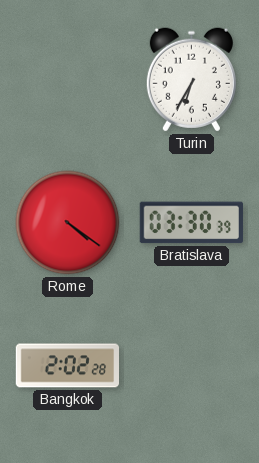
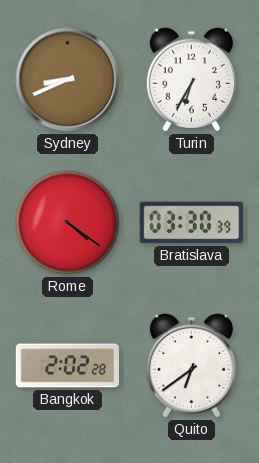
Sydney: none -> 8:41
Quito: none -> 6:39
